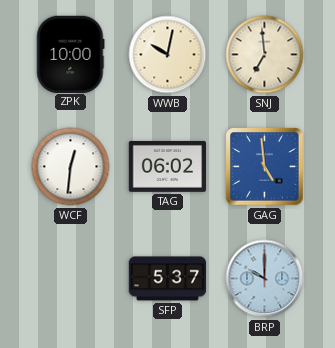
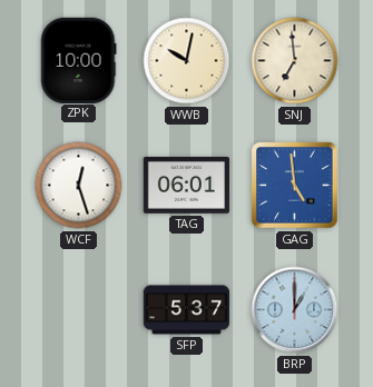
WCF: 12:31 -> 12:27
TAG: 06:02 -> 06:01
BRP: 10:00 -> 1:00
